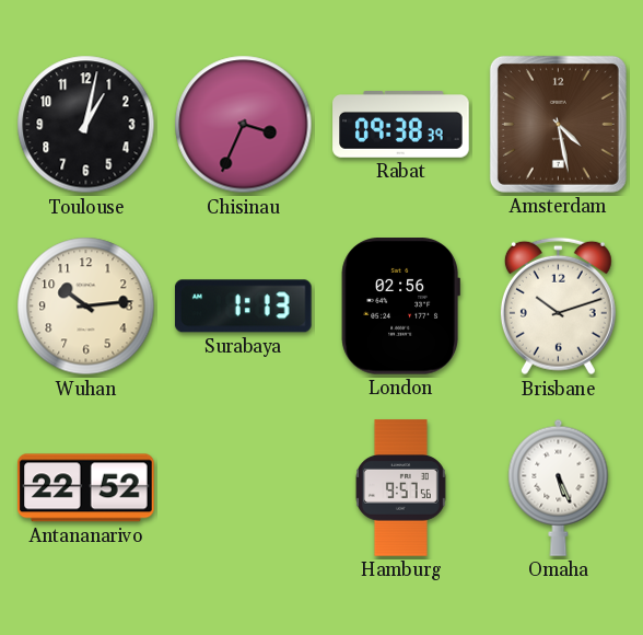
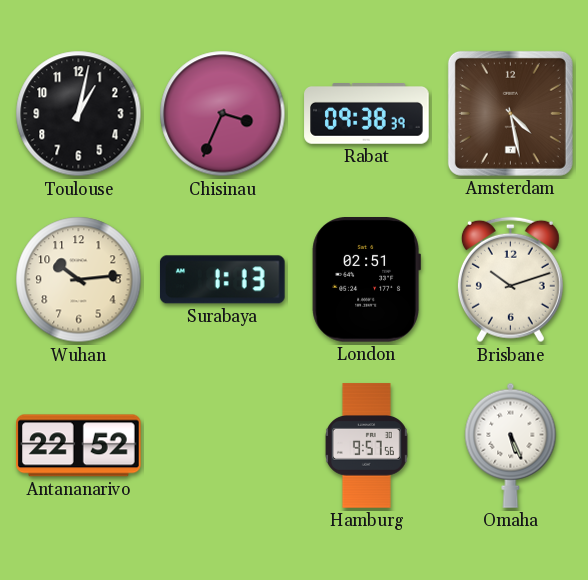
London: 02:56 -> 02:51
